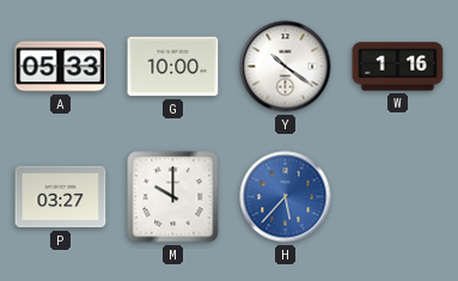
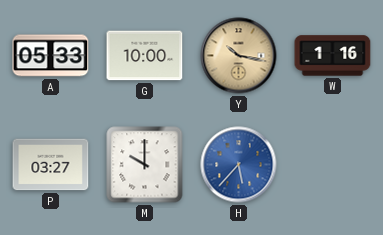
Y: 10:21 -> 10:17
Y dial: white -> champagne
